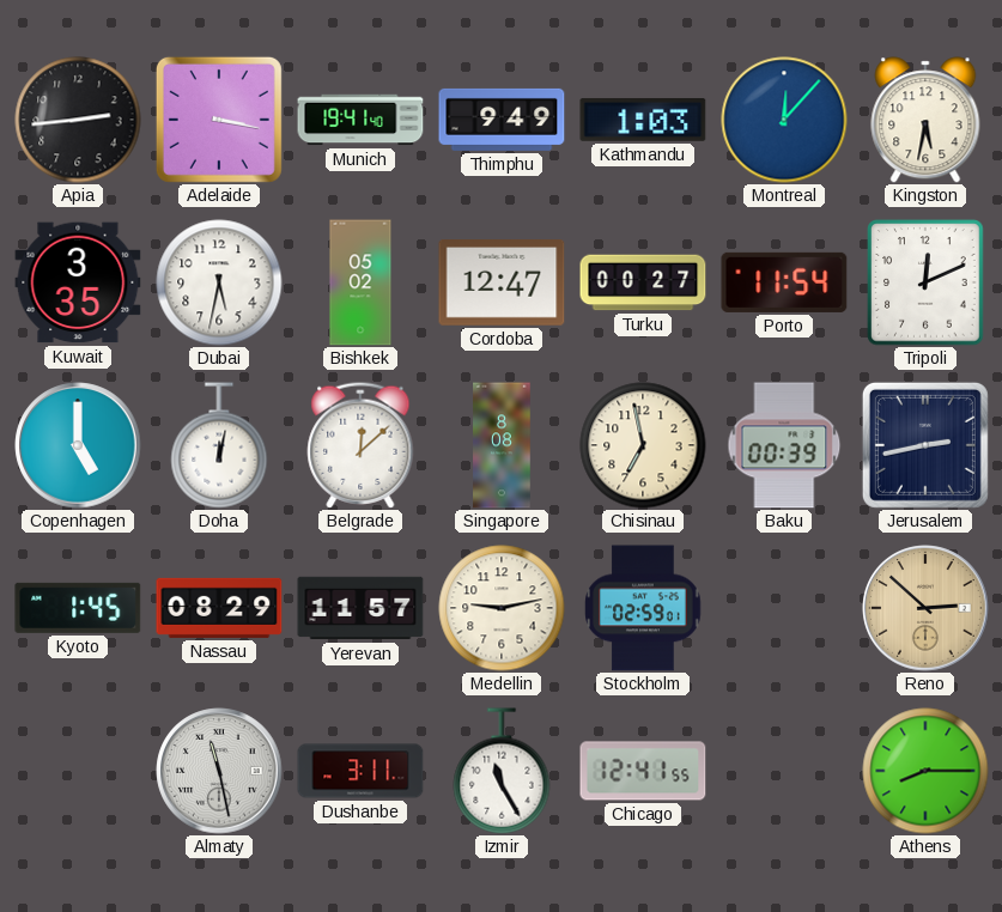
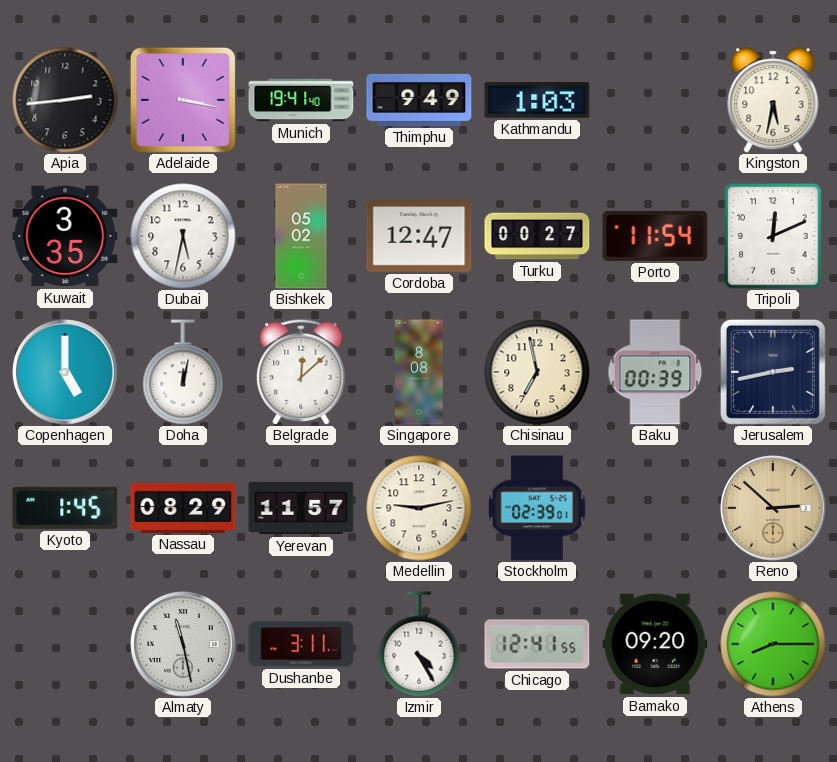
Montreal: 12:07 -> none
Stockholm: 02:59 -> 02:39
Izmir: 11:25 -> 4:25
Bamako: none -> 09:20
